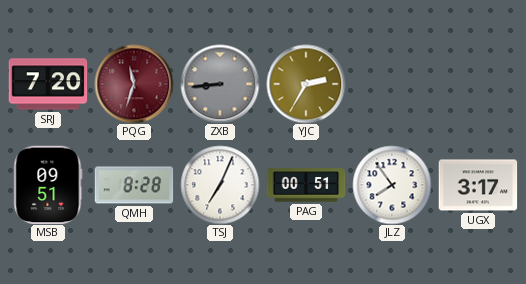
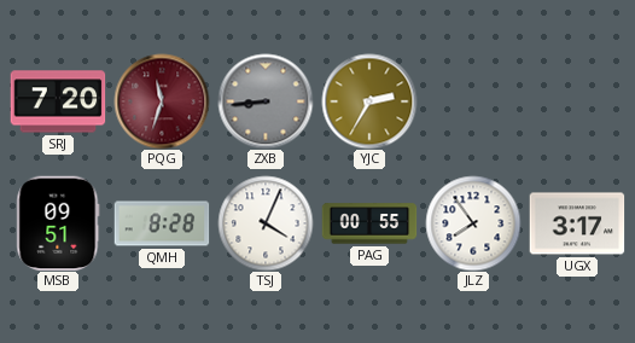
TSJ: 7:04 -> 4:04
PAG: 00:51 -> 00:55
